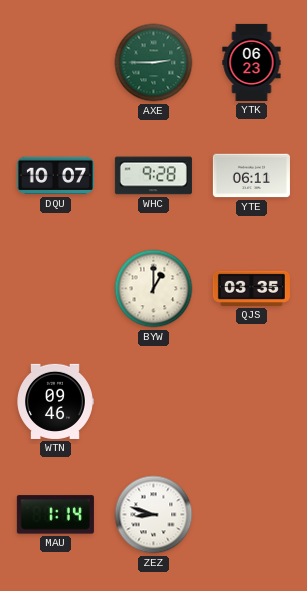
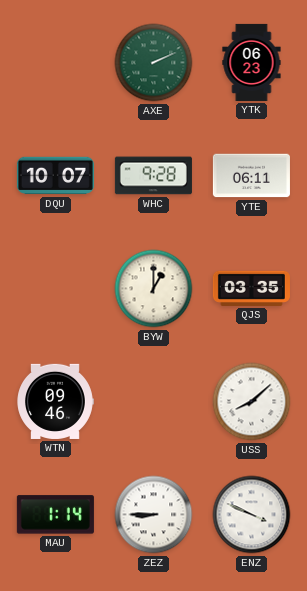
AXE: 2:45 -> 2:11
USS: none -> 8:08
ZEZ: 8:48 -> 8:45
ENZ: none -> 3:49
